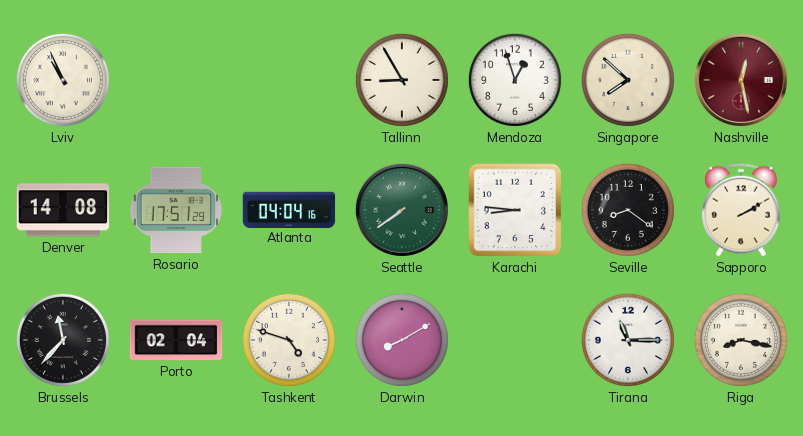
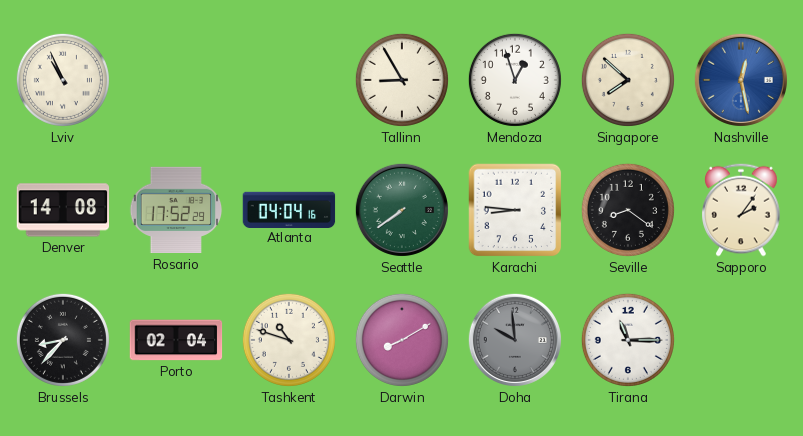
Nashville dial: burgundy -> blue
Rosario: 17:51 -> 17:52
Sapporo: 2:10 -> 2:06
Brussels: 11:37 -> 8:37
Tashkent: 4:48 -> 10:48
Doha: none -> 9:59
Riga: 8:17 -> none
